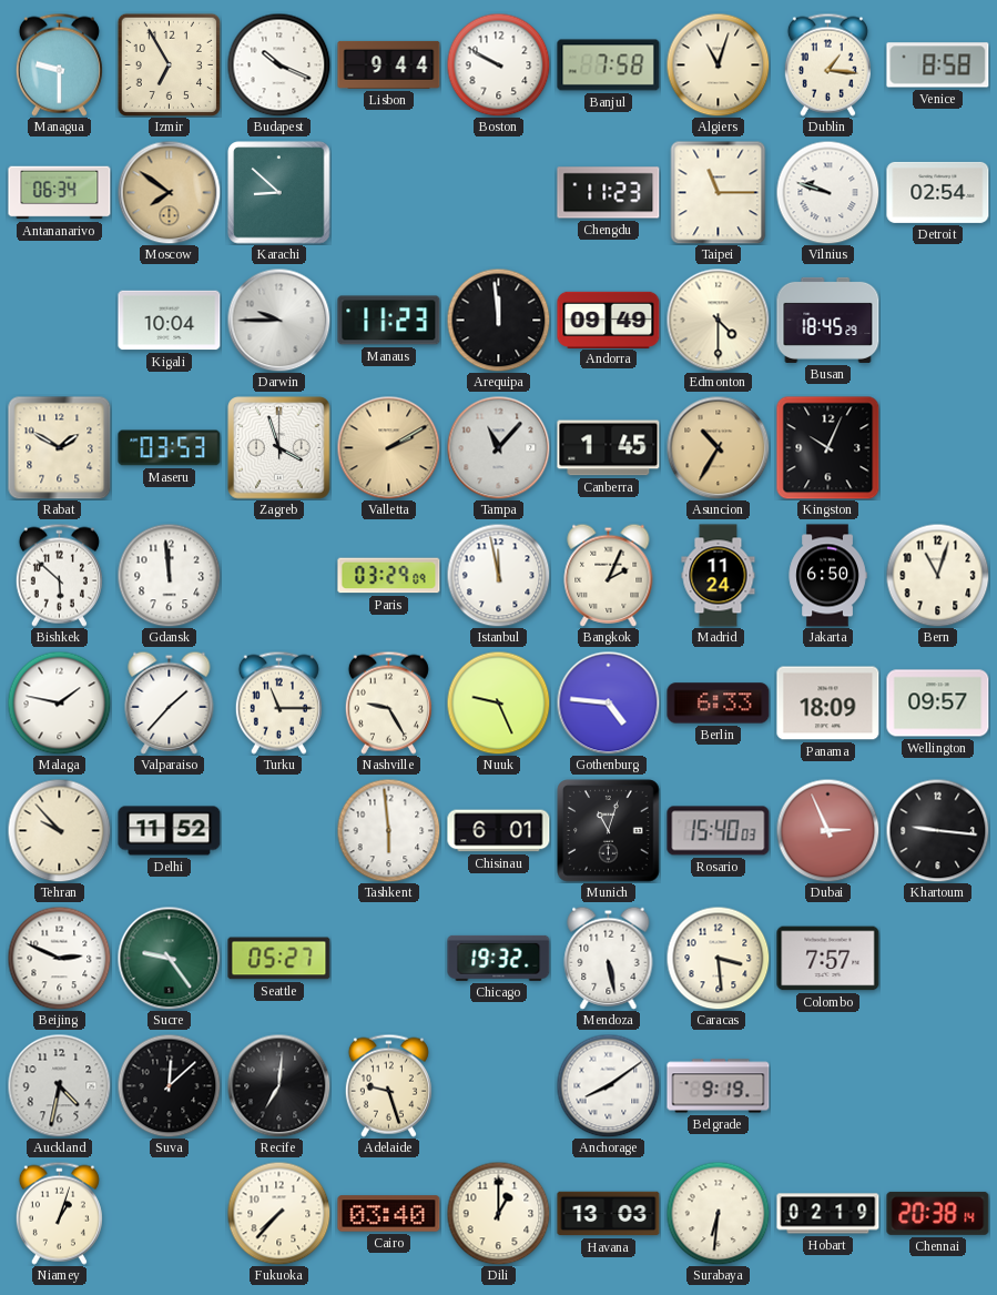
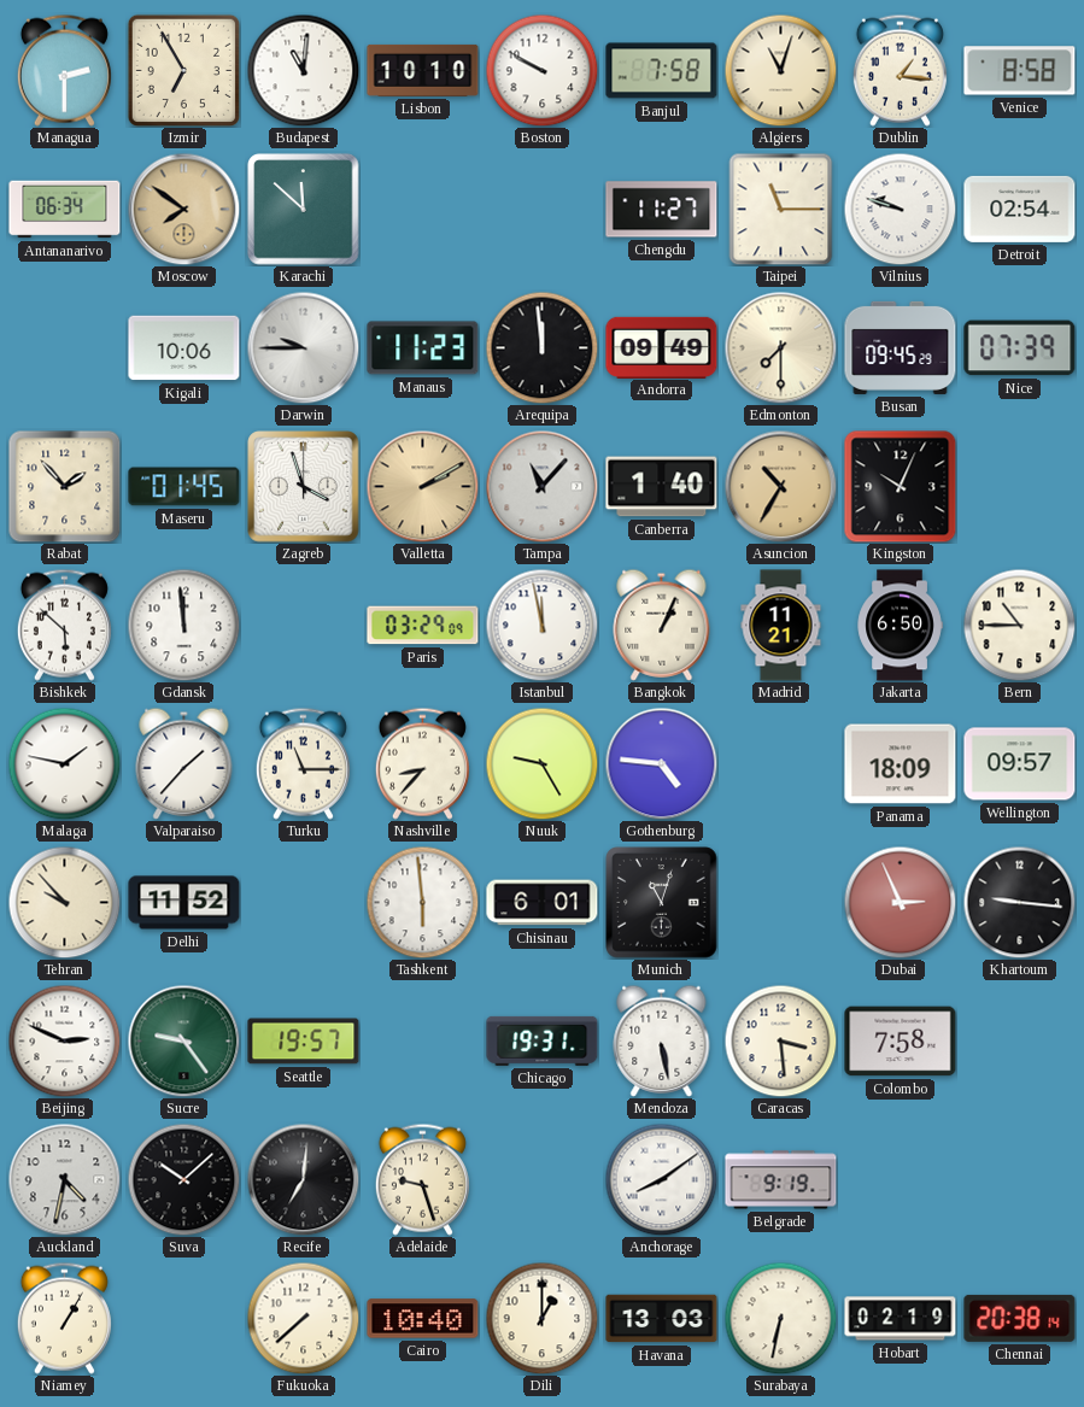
Managua: 9:30 -> 2:30
Budapest: 10:19 -> 11:01
Lisbon: 9:44 -> 10:10
Karachi: 8:52 -> 11:52
Chengdu: 11:23 -> 11:27
Kigali: 10:04 -> 10:06
Edmonton: 4:30 -> 7:30
Busan: 18:45 -> 09:45
Nice: none -> 07:39
Rabat: 1:50 -> 1:53
Maseru: 03:53 -> 01:45
Canberra: 1:45 -> 1:40
Bangkok: 2:04 -> 1:04
Madrid: 11:24 -> 11:21
Bern: 11:03 -> 10:45
Nashville: 9:25 -> 8:37
Nuuk: 9:26 -> 9:25
Berlin: 6:33 -> none
Rosario: 15:40 -> none
Seattle: 05:27 -> 19:57
Chicago: 19:32 -> 19:31
Colombo: 7:57 -> 7:58
Suva: 12:08 -> 10:08
Niamey: 1:03 -> 1:05
Fukuoka: 7:37 -> 7:38
Cairo: 03:40 -> 10:40
Surabaya: 6:31 -> 6:32
